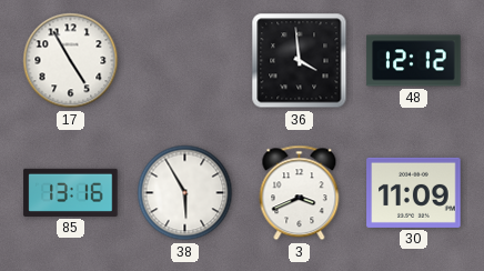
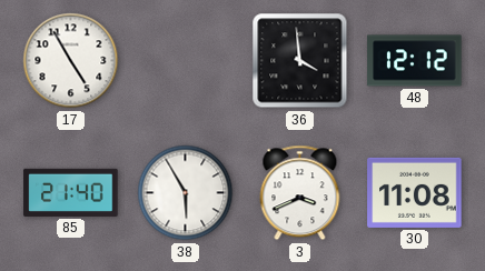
85: 13:16 -> 21:40
30: 11:09 -> 11:08
